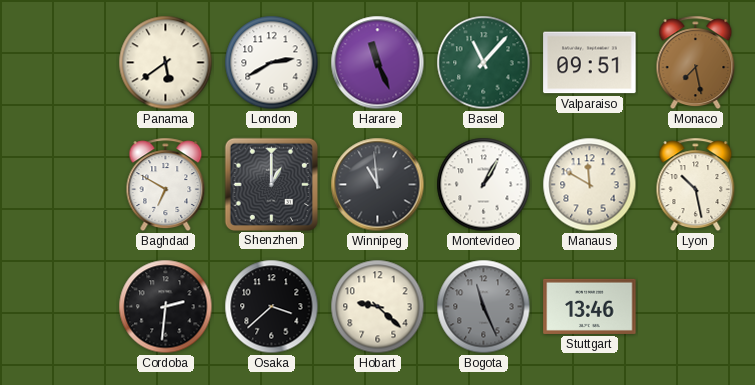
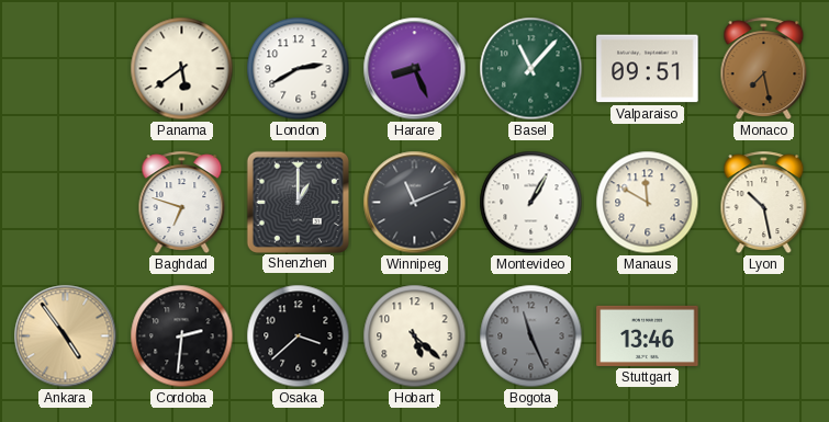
Harare: 11:26 -> 8:26
Baghdad: 6:50 -> 6:48
Winnipeg: 10:59 -> 11:11
Ankara: none -> 4:54
Hobart: 9:22 -> 5:22
